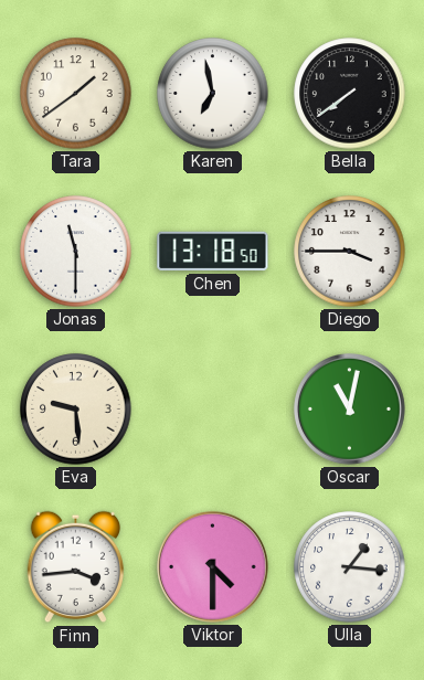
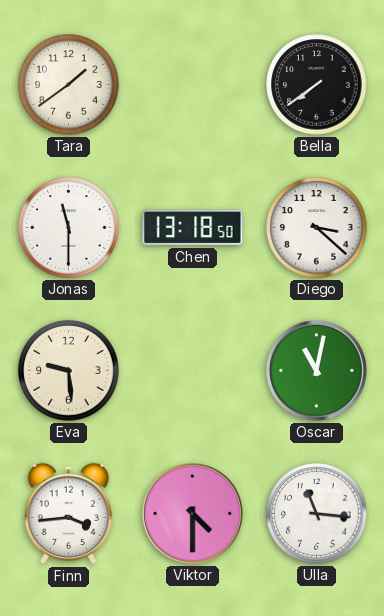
Karen: 6:58 -> none
Diego: 3:45 -> 3:22
Ulla: 1:16 -> 11:16
